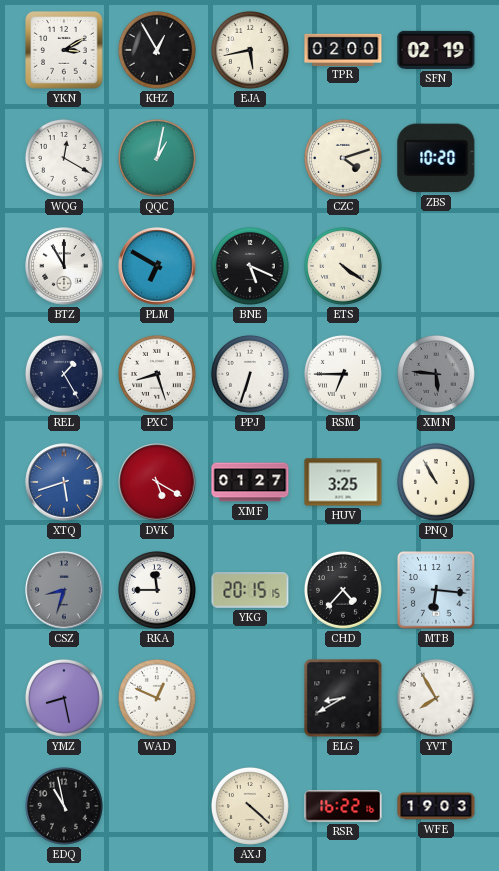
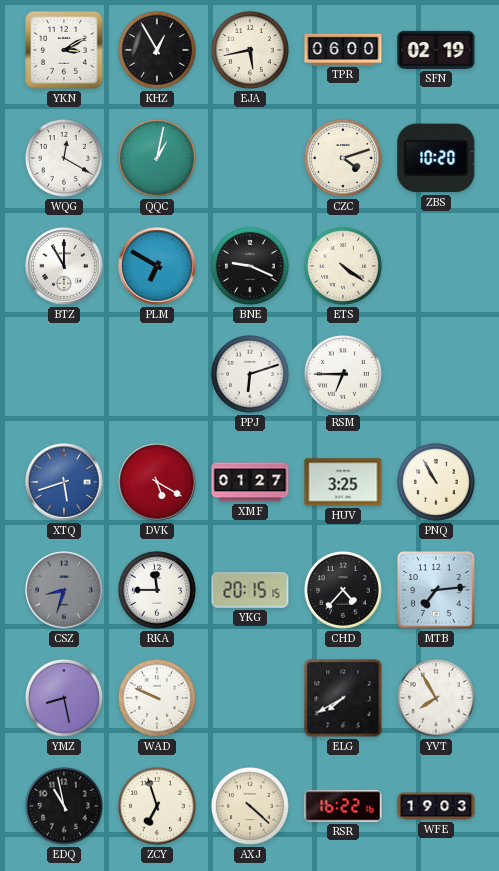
TPR: 02:00 -> 06:00
BNE: 5:19 -> 9:19
REL: 1:25 -> none
PXC: 8:27 -> none
PPJ: 6:33 -> 6:12
XMN: 5:46 -> none
MTB: 6:16 -> 7:14
WAD: 12:49 -> 9:49
ELG: 8:40 -> 7:40
ZCY: none -> 6:57
